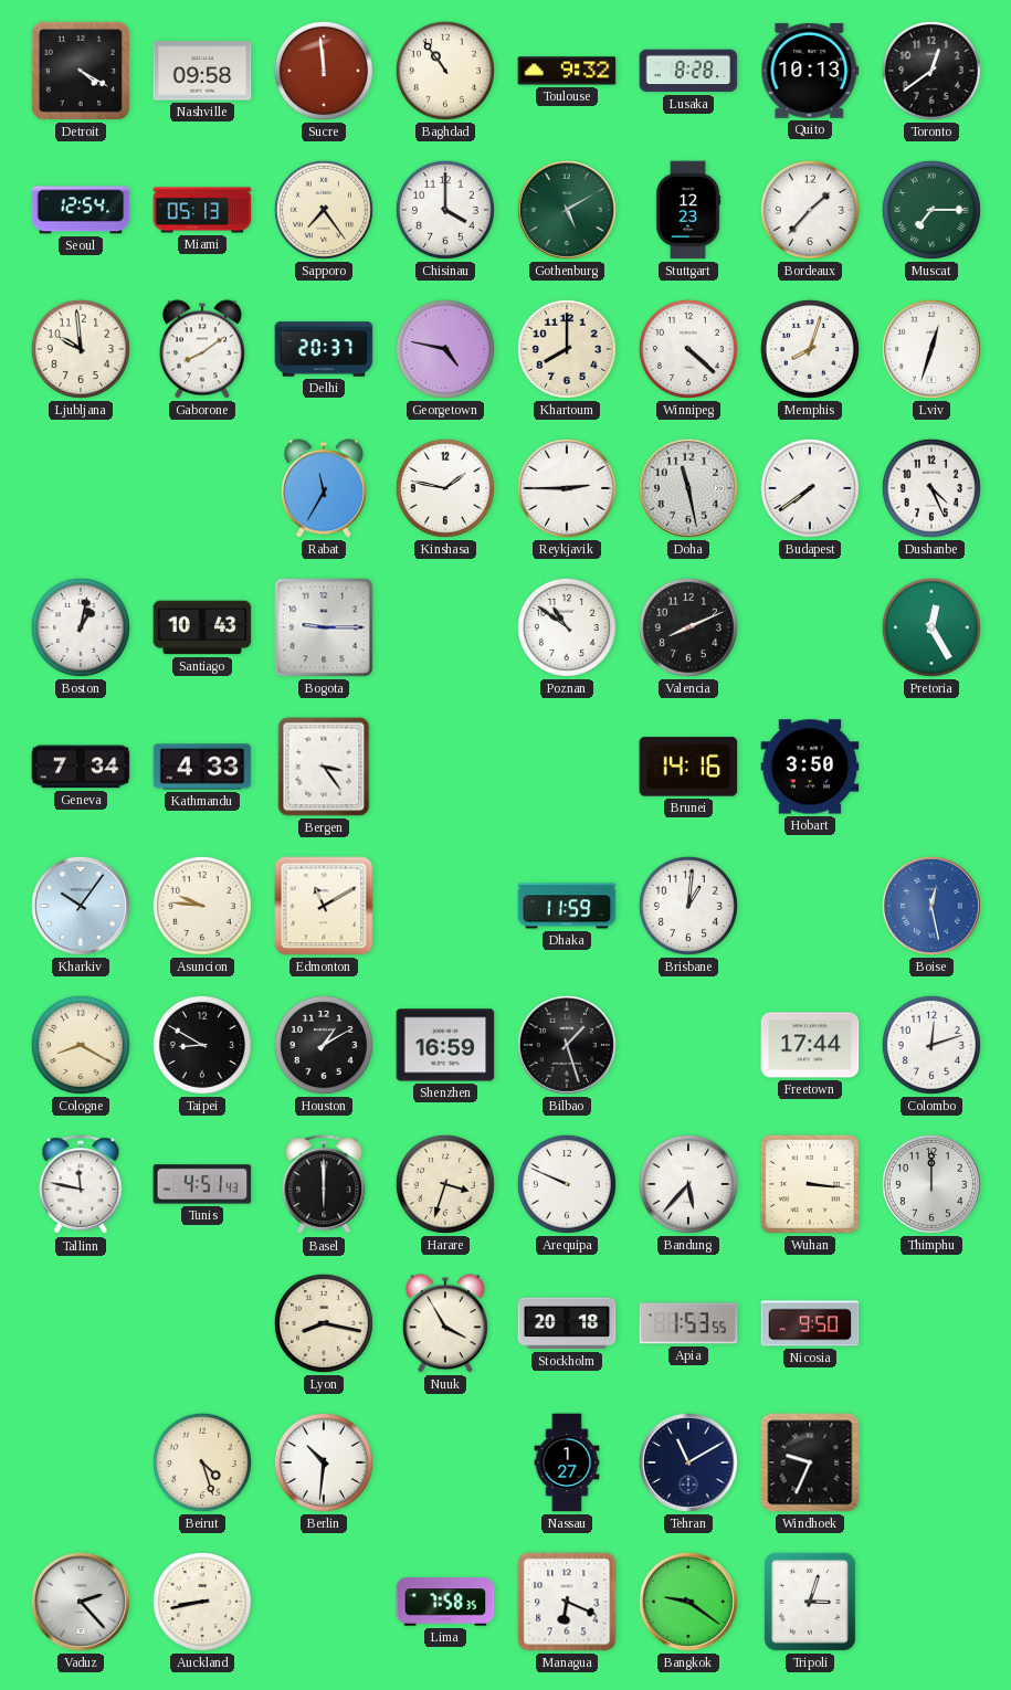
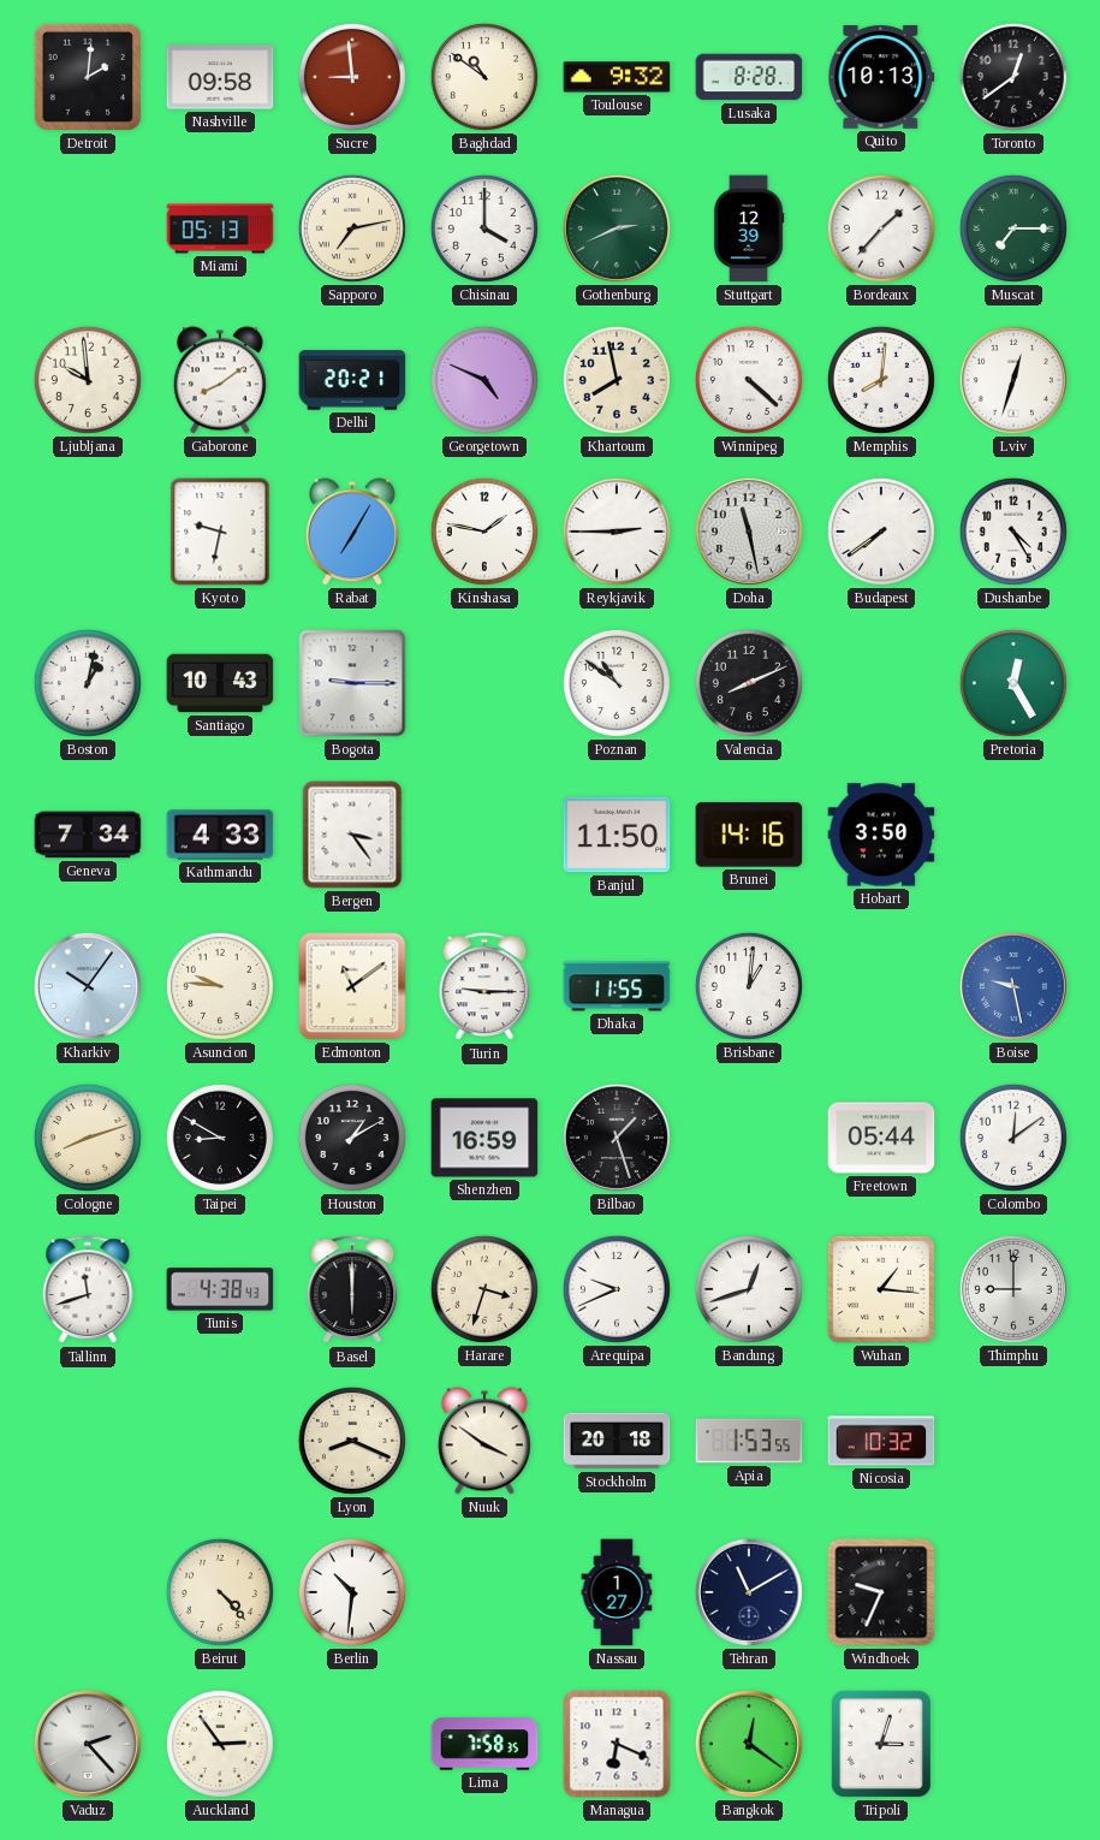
Detroit: 4:20 -> 2:01
Sucre: 11:59 -> 8:59
Baghdad: 10:54 -> 10:51
Seoul: 12:54 -> none
Sapporo: 7:24 -> 7:13
Gothenburg: 5:10 -> 2:41
Stuttgart: 12:23 -> 12:39
Delhi: 20:37 -> 20:21
Georgetown: 4:47 -> 4:49
Khartoum: 8:00 -> 7:58
Memphis: 8:03 -> 8:01
Kyoto: none -> 9:32
Rabat: 11:35 -> 7:05
Dushanbe: 4:26 -> 4:25
Banjul: none -> 11:50
Edmonton: 11:10 -> 11:09
Turin: none -> 9:15
Dhaka: 11:59 -> 11:55
Boise: 12:28 -> 9:28
Cologne: 8:20 -> 8:12
Freetown: 17:44 -> 05:44
Colombo: 12:12 -> 12:09
Tallinn: 11:47 -> 11:42
Tunis: 4:51 -> 4:38
Arequipa: 9:49 -> 9:41
Bandung: 5:37 -> 12:42
Wuhan: 3:16 -> 1:16
Thimphu: 12:00 -> 9:00
Lyon: 8:17 -> 8:19
Nuuk: 3:55 -> 3:51
Nicosia: 9:50 -> 10:32
Beirut: 4:27 -> 4:23
Auckland: 8:43 -> 2:54
Bangkok: 9:21 -> 12:21
